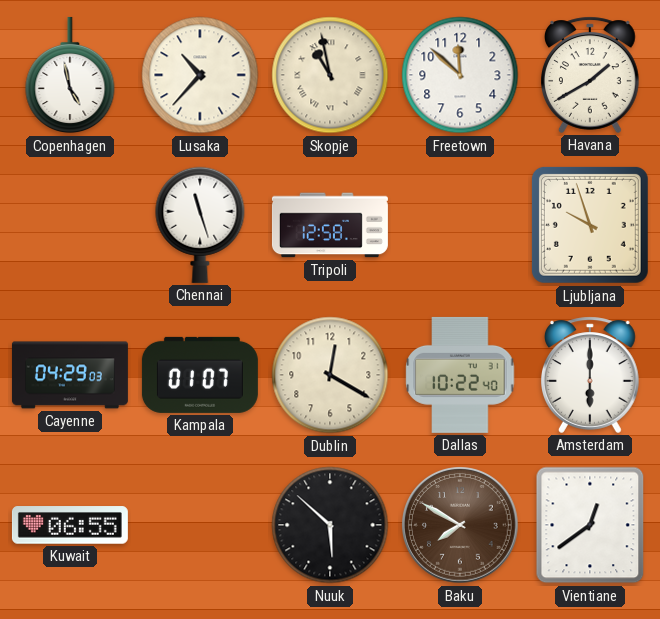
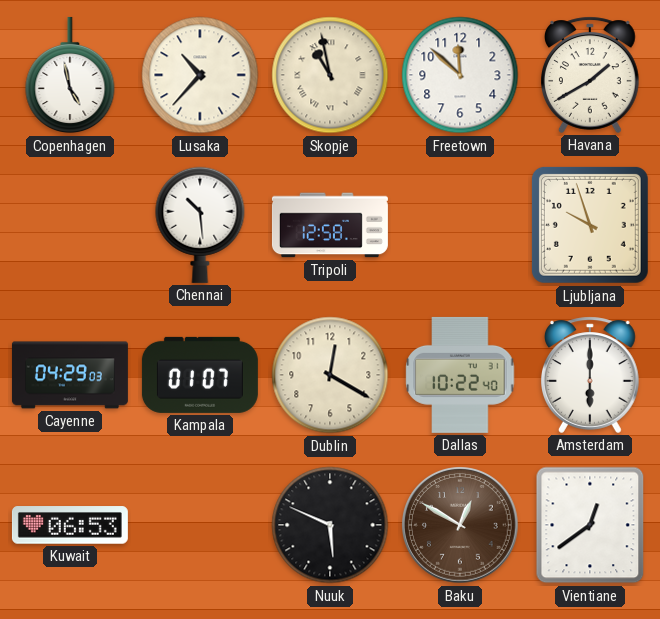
Chennai: 11:27 -> 10:29
Kuwait: 06:55 -> 06:53
Nuuk: 5:52 -> 5:49
Baku: 7:50 -> 12:50
